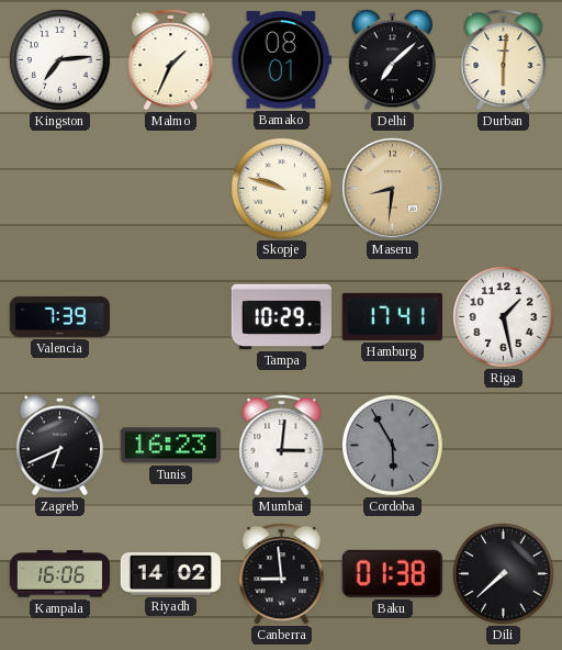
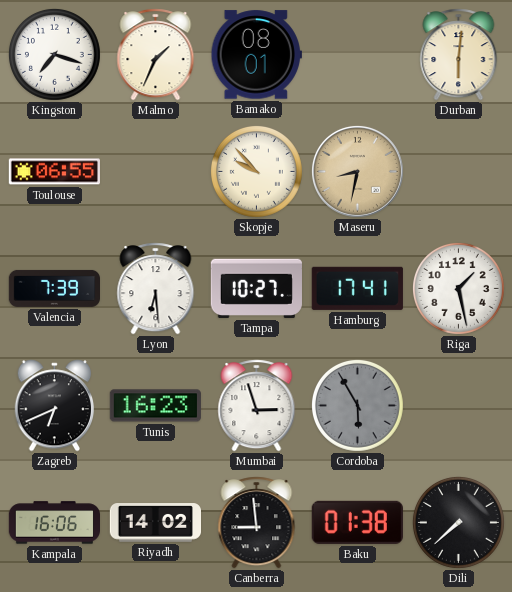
Kingston: 7:14 -> 7:18
Delhi: 7:08 -> none
Toulouse: none -> 06:55
Skopje: 9:48 -> 9:53
Maseru: 8:31 -> 8:32
Lyon: none -> 6:29
Tampa: 10:29 -> 10:27
Mumbai: 3:01 -> 2:57
